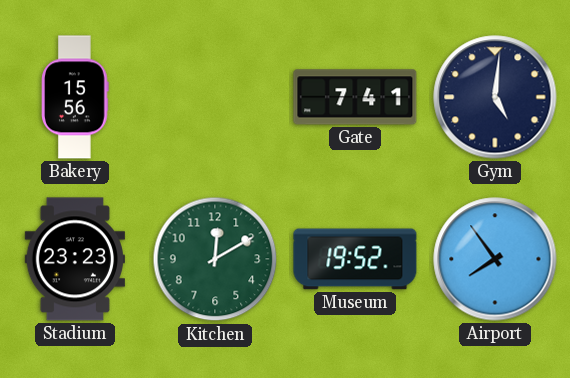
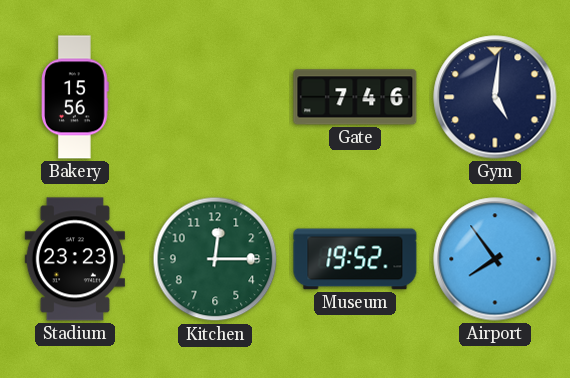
Gate: 7:41 -> 7:46
Kitchen: 12:10 -> 12:15
